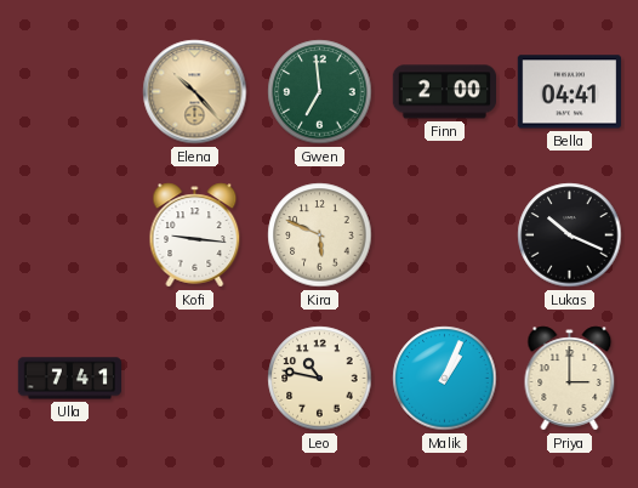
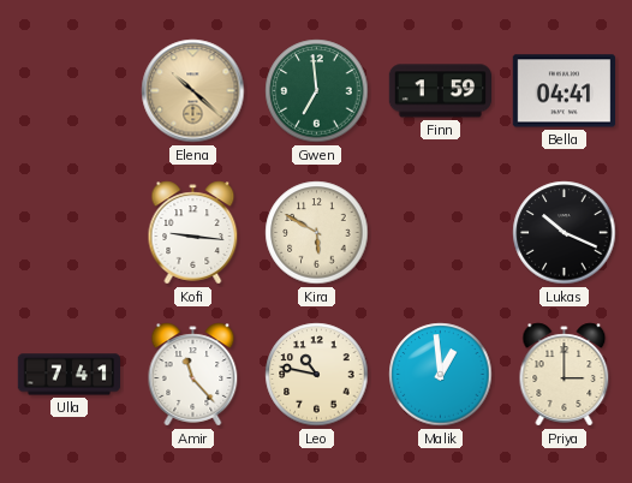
Elena: 10:23 -> 10:22
Finn: 2:00 -> 1:59
Kira: 5:49 -> 5:50
Amir: none -> 11:23
Malik: 1:04 -> 12:59
